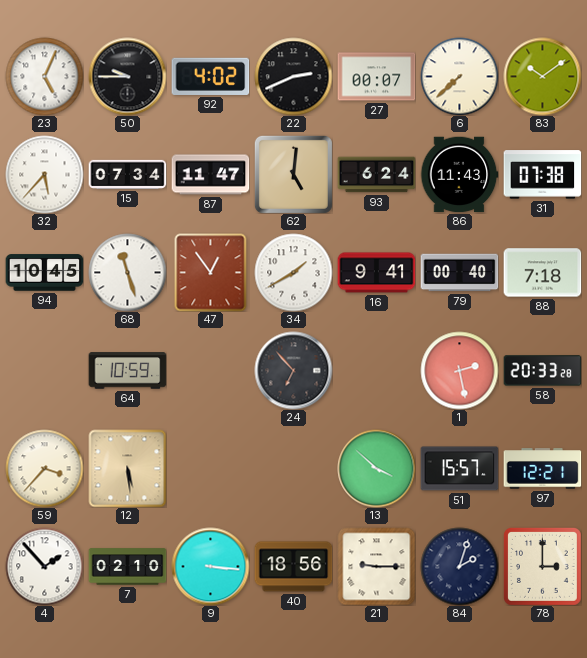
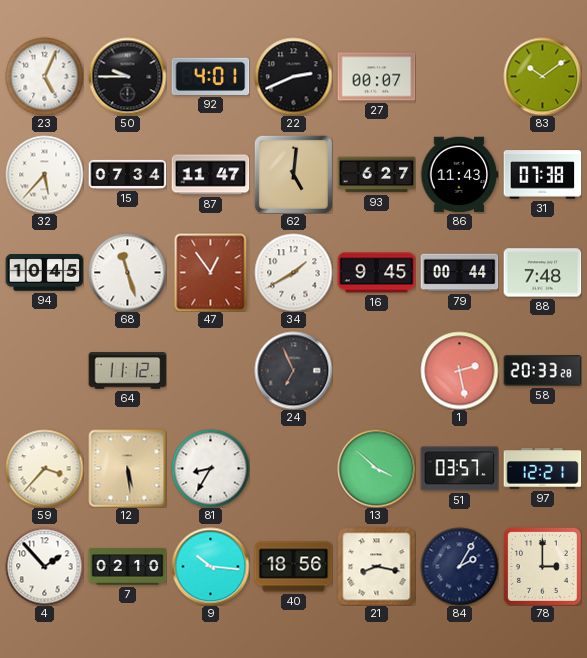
92: 4:02 -> 4:01
6: 7:38 -> none
93: 6:24 -> 6:27
16: 9:41 -> 9:45
79: 00:40 -> 00:44
88: 7:18 -> 7:48
64: 10:59 -> 11:12
24: 6:53 -> 6:56
81: none -> 8:35
51: 15:57 -> 03:57
9: 3:16 -> 10:16
21: 9:15 -> 8:17
84: 2:03 -> 2:05
